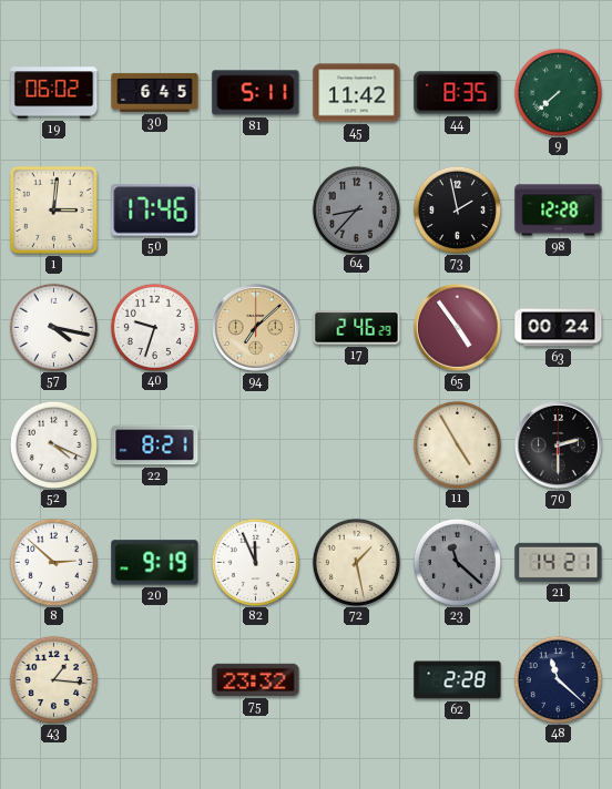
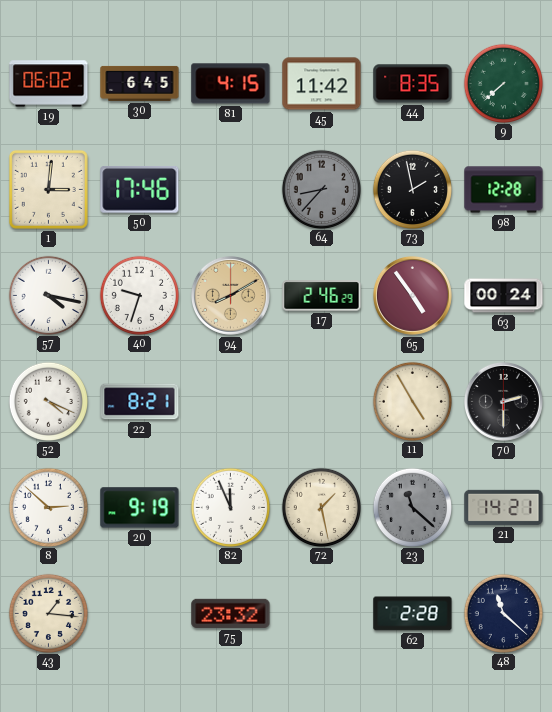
81: 5:11 -> 4:15
94: 7:08 -> 8:10
